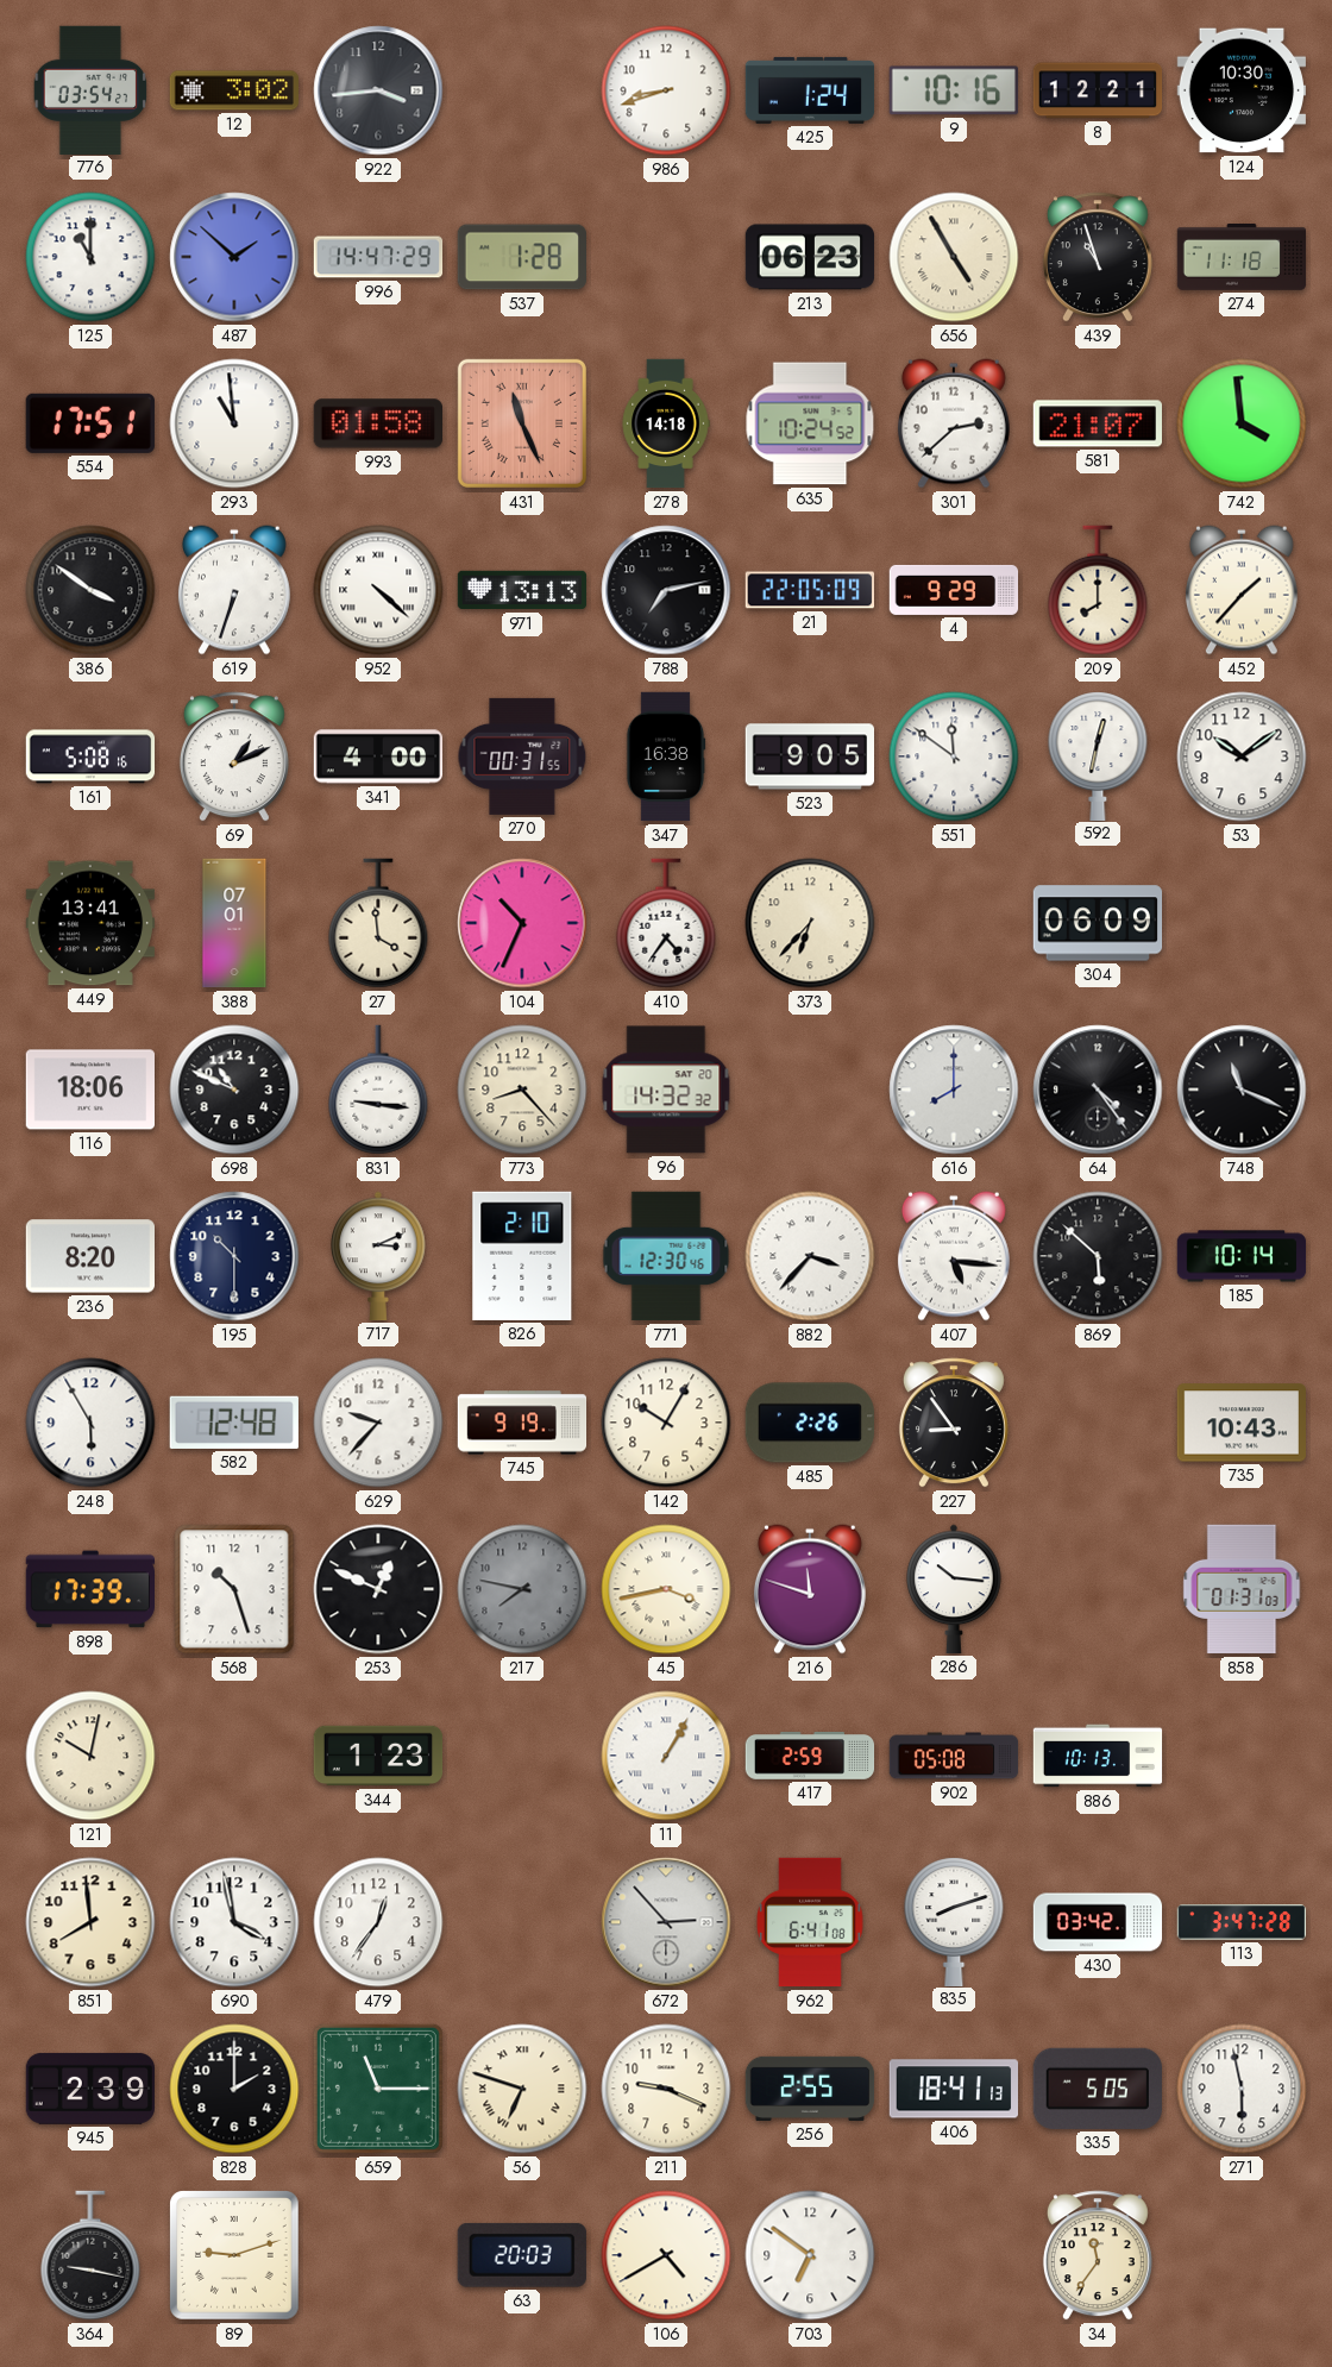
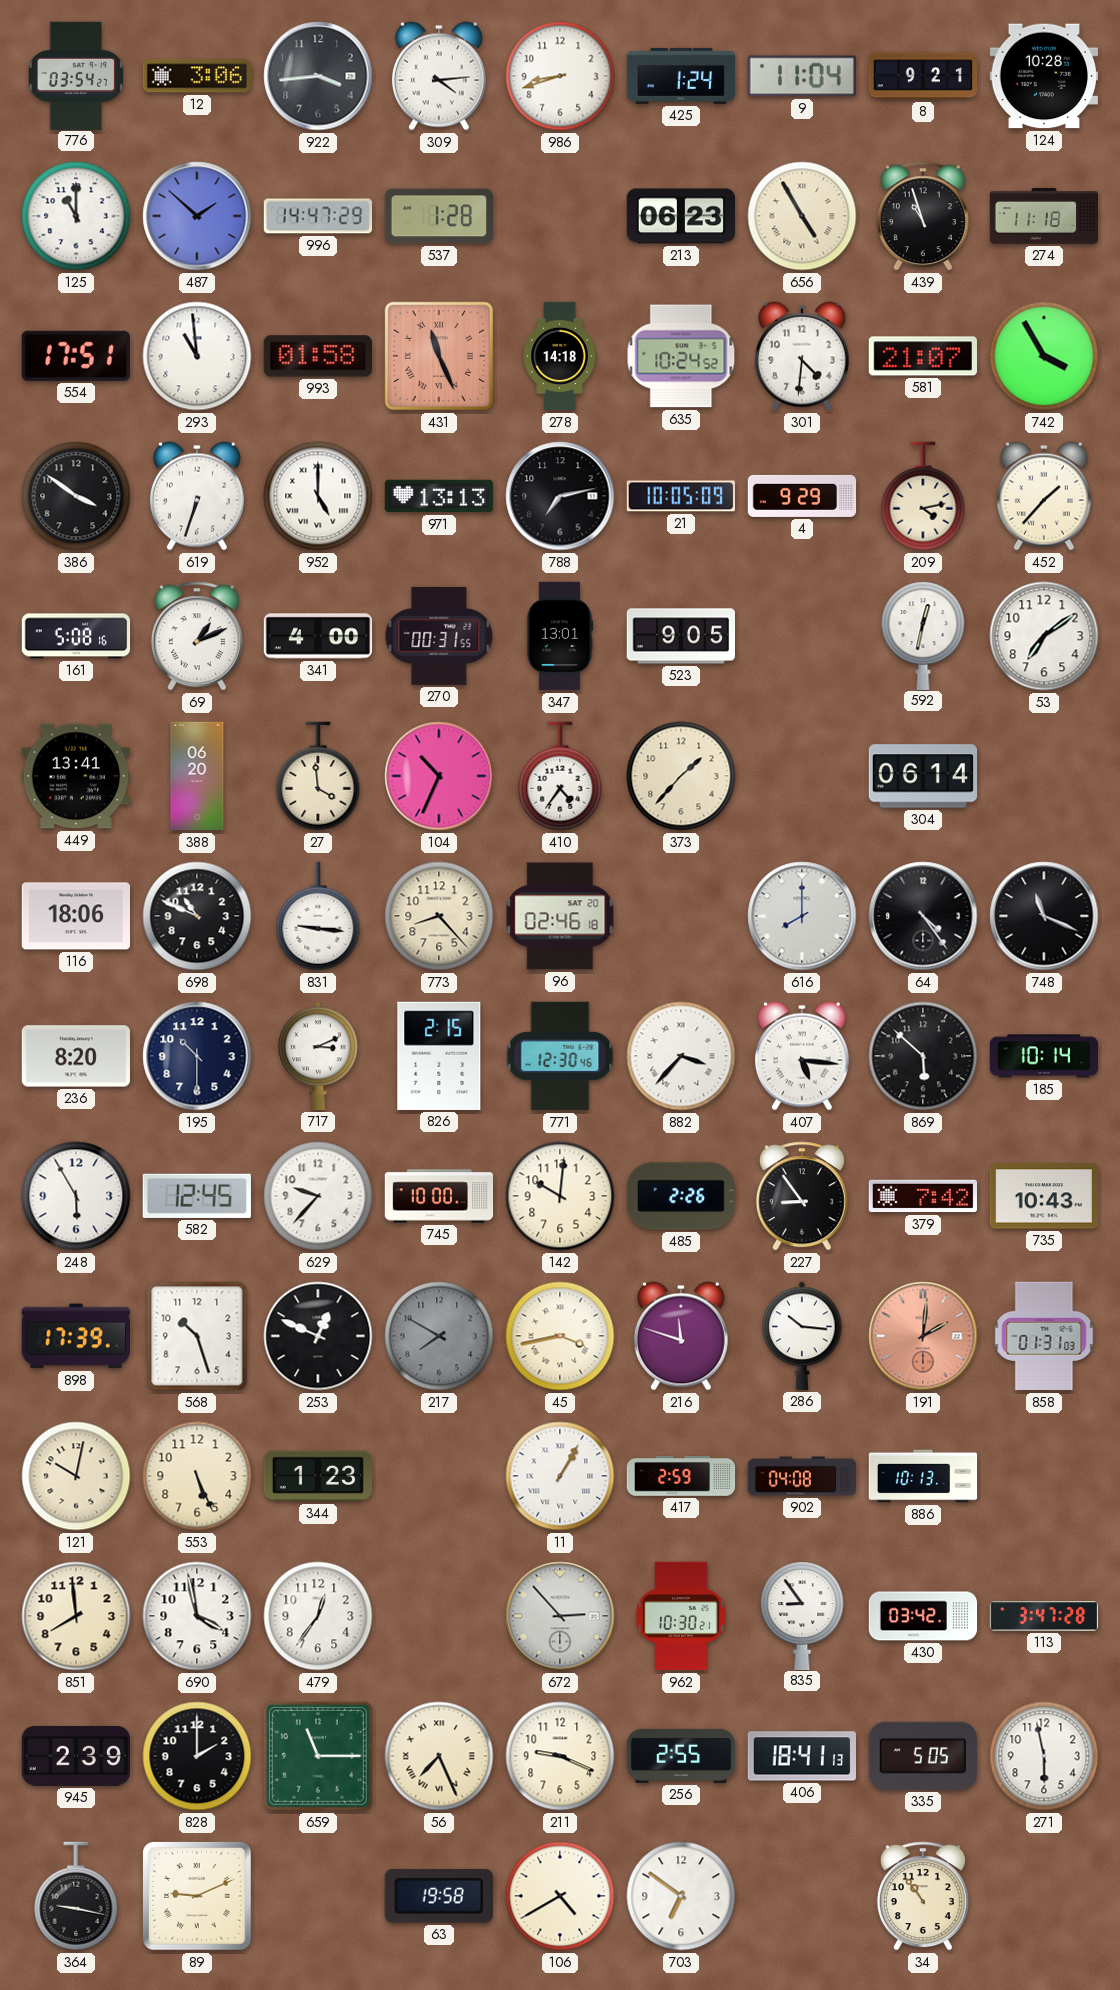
12: 3:02 -> 3:06
309: none -> 4:14
9: 10:16 -> 11:04
8: 12:21 -> 9:21
124: 10:30 -> 10:28
301: 2:38 -> 4:31
742: 3:59 -> 3:55
952: 4:22 -> 5:00
21: 22:05 -> 10:05
209: 8:00 -> 4:13
347: 16:38 -> 13:01
551: 11:51 -> none
53: 10:09 -> 7:09
388: 07:01 -> 06:20
373: 6:37 -> 1:37
304: 06:09 -> 06:14
96: 14:32 -> 02:46
826: 2:10 -> 2:15
582: 12:48 -> 12:45
745: 9:19 -> 10:00
142: 10:05 -> 10:01
379: none -> 7:42
217: 7:47 -> 7:50
191: none -> 2:01
553: none -> 5:26
902: 05:08 -> 04:08
962: 6:41 -> 10:30
835: 8:12 -> 8:54
56: 6:48 -> 7:26
89: 9:12 -> 9:11
63: 20:03 -> 19:58
34: 11:36 -> 10:54
